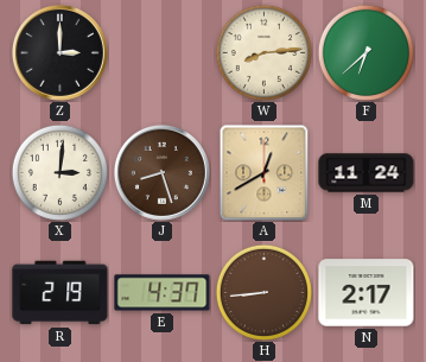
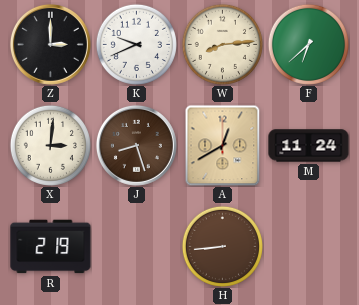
K: none -> 9:41
E: 4:37 -> none
N: 2:17 -> none
